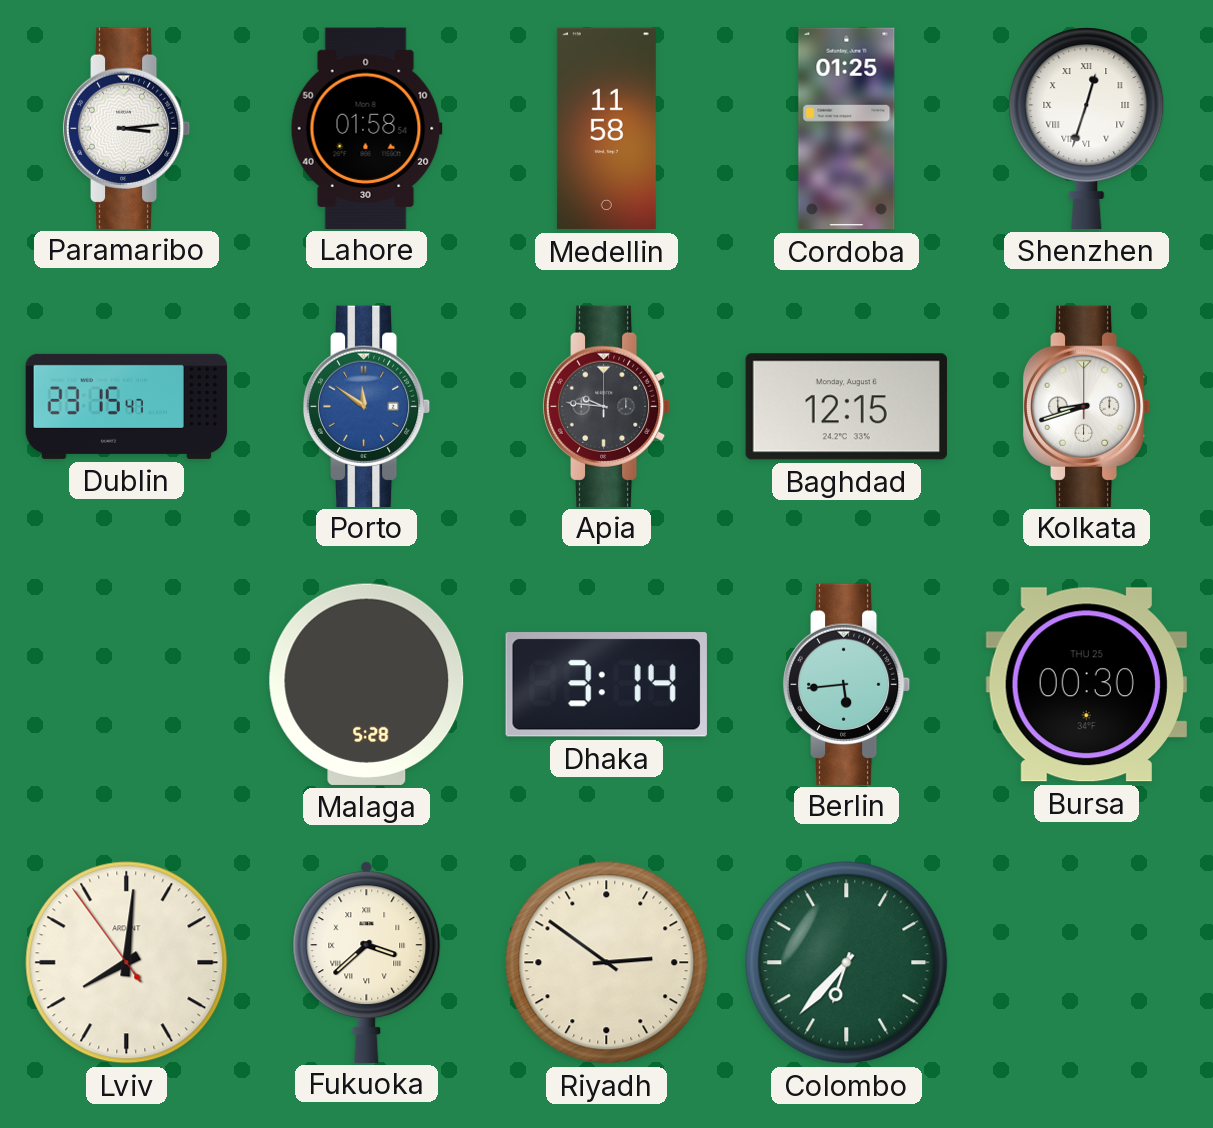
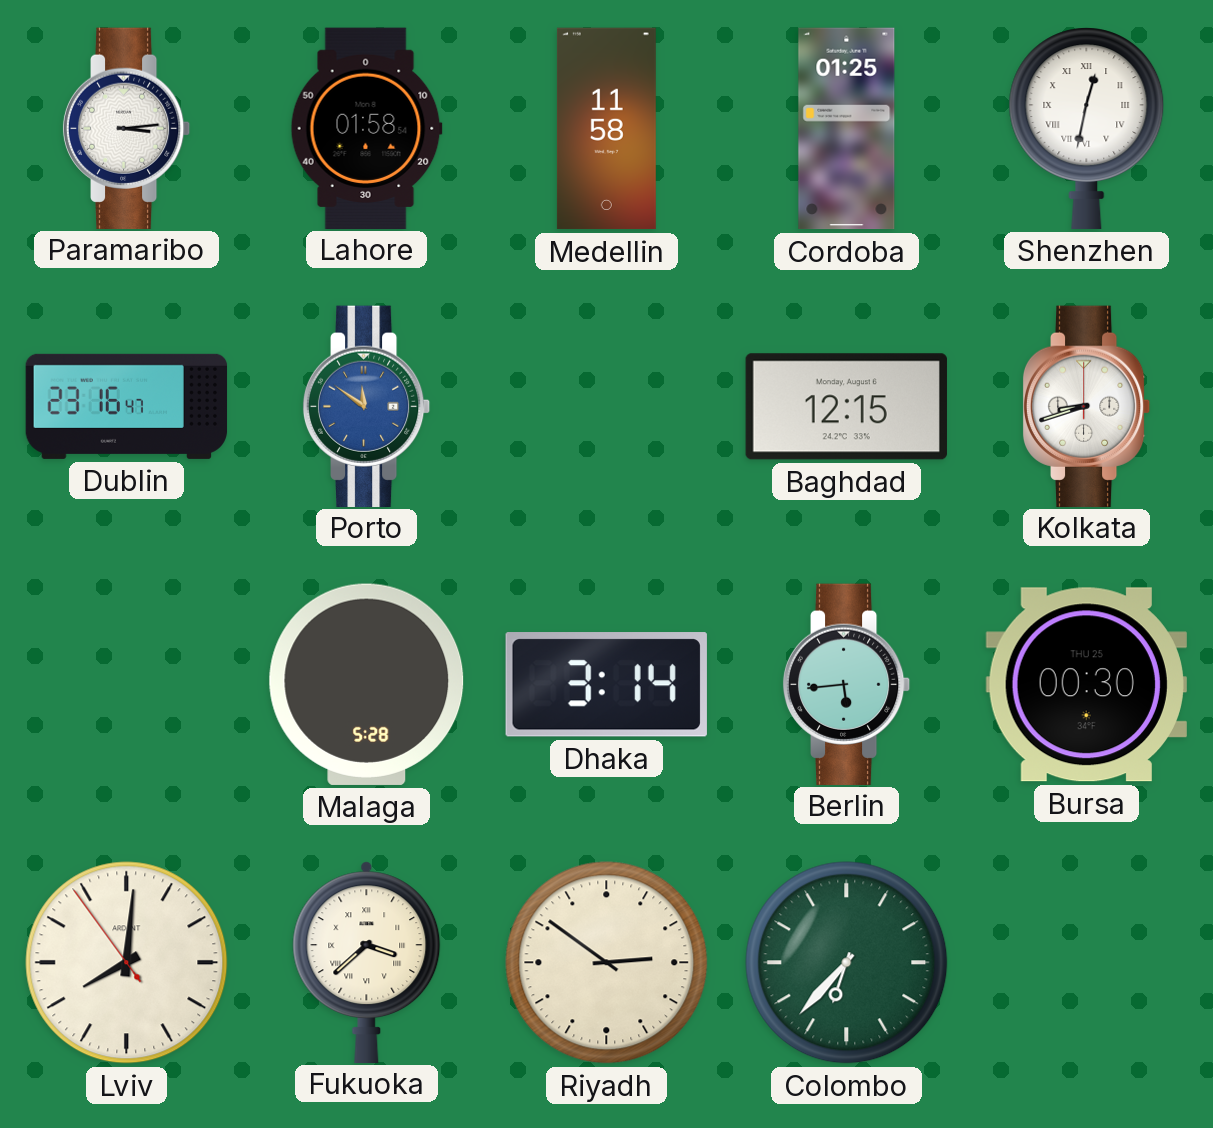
Shenzhen: 12:33 -> 12:32
Dublin: 23:15 -> 23:16
Apia: 9:46 -> none
